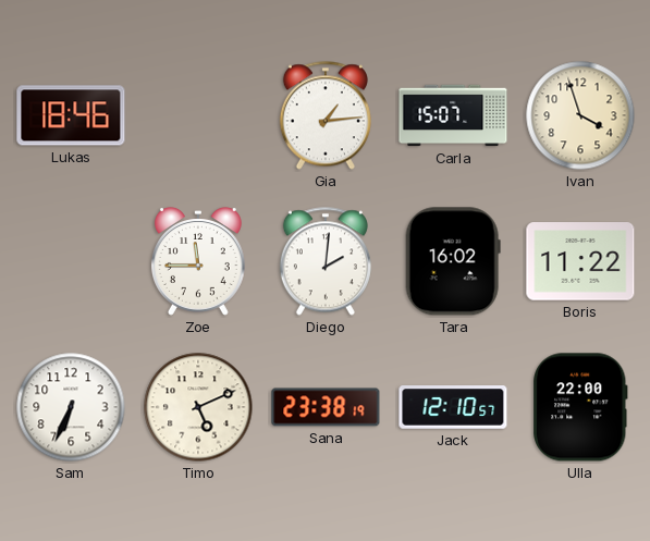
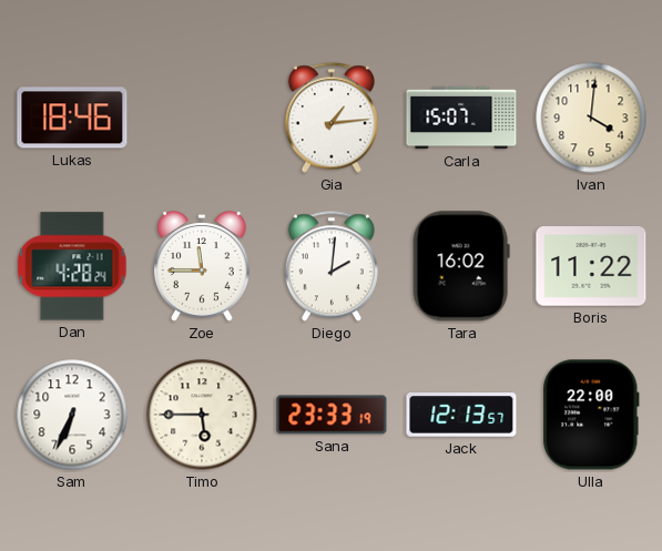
Ivan: 3:57 -> 4:01
Dan: none -> 4:28
Timo: 5:11 -> 5:45
Sana: 23:38 -> 23:33
Jack: 12:10 -> 12:13
